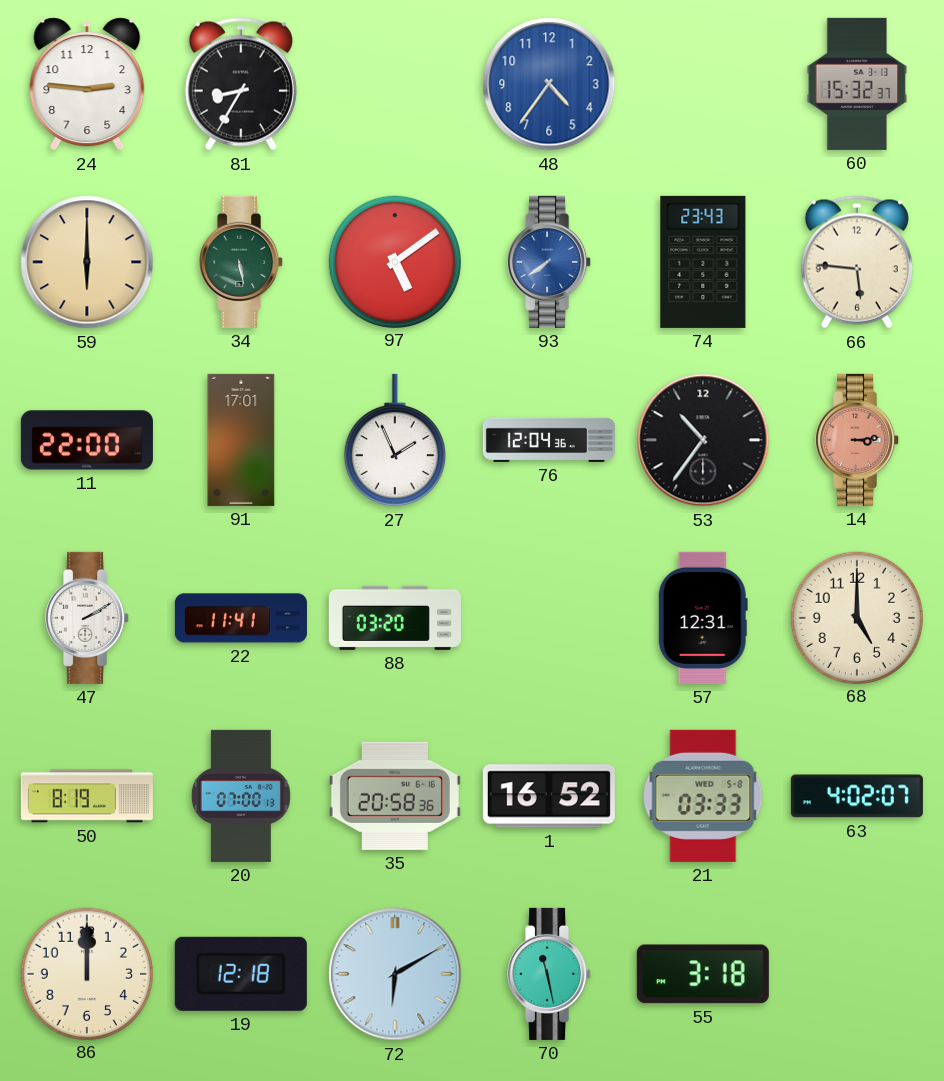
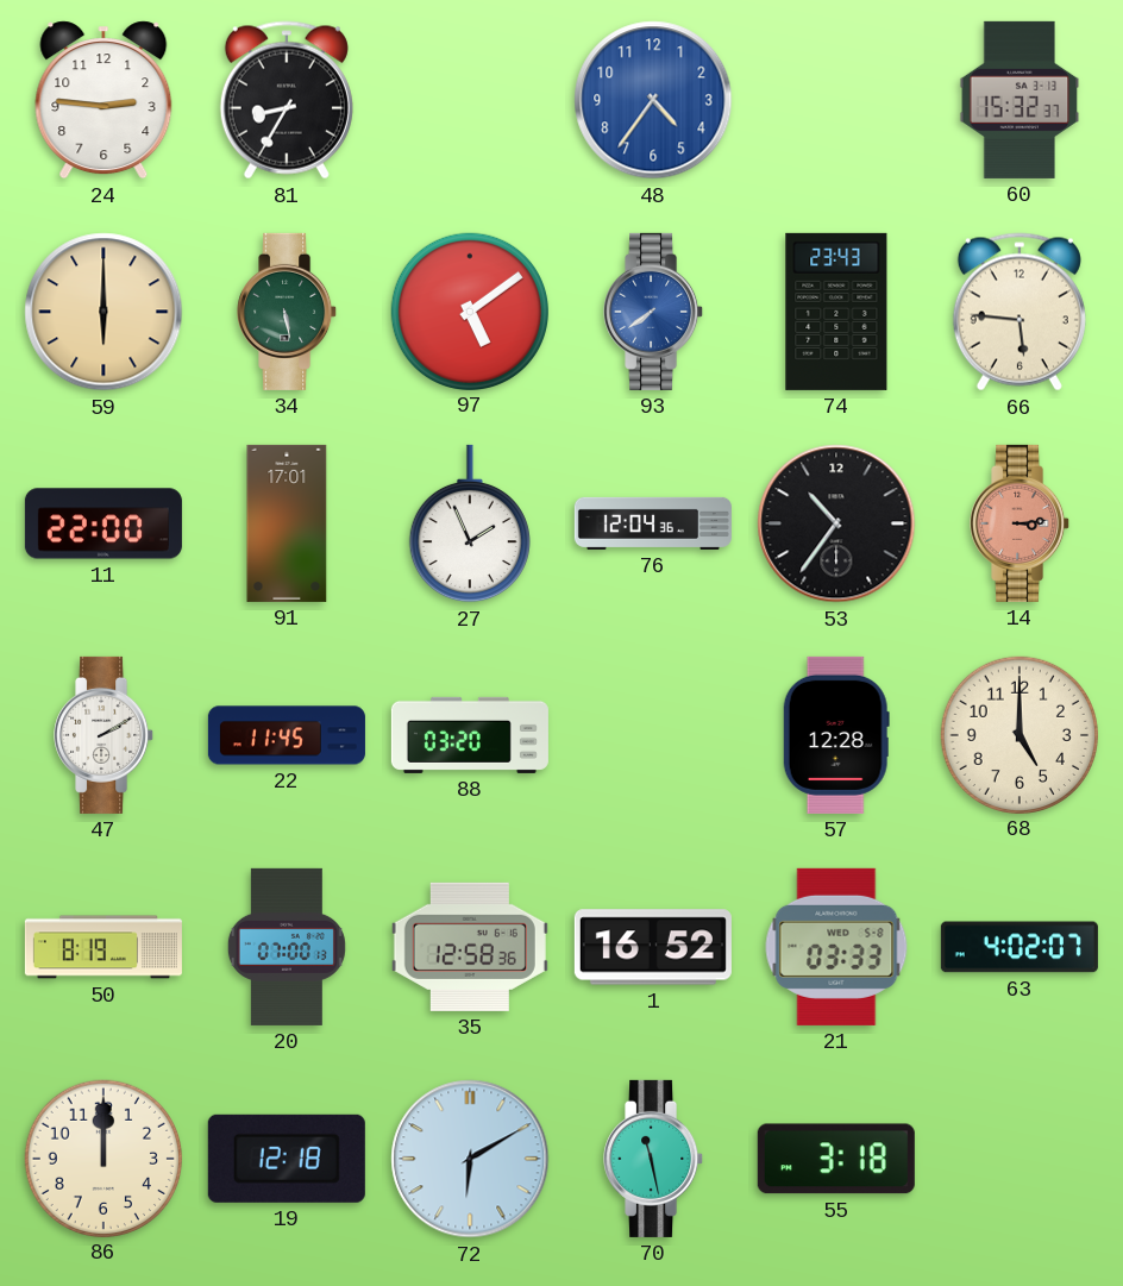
22: 11:41 -> 11:45
57: 12:31 -> 12:28
35: 20:58 -> 12:58
